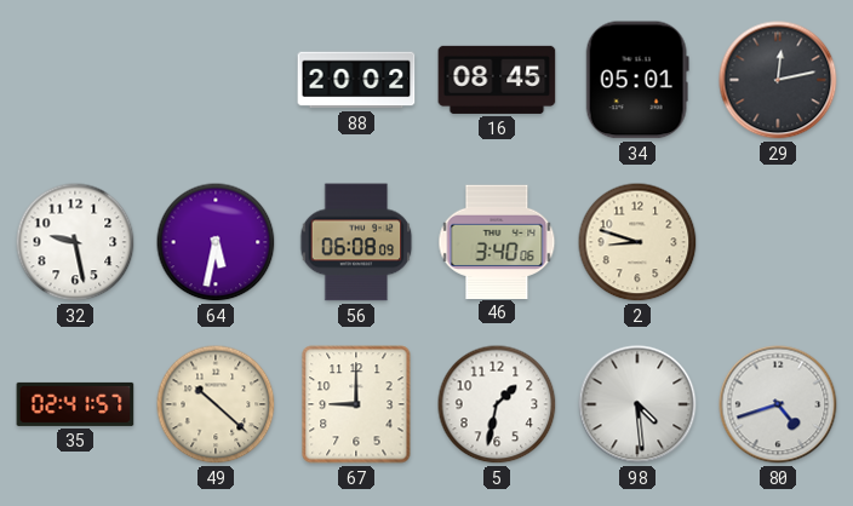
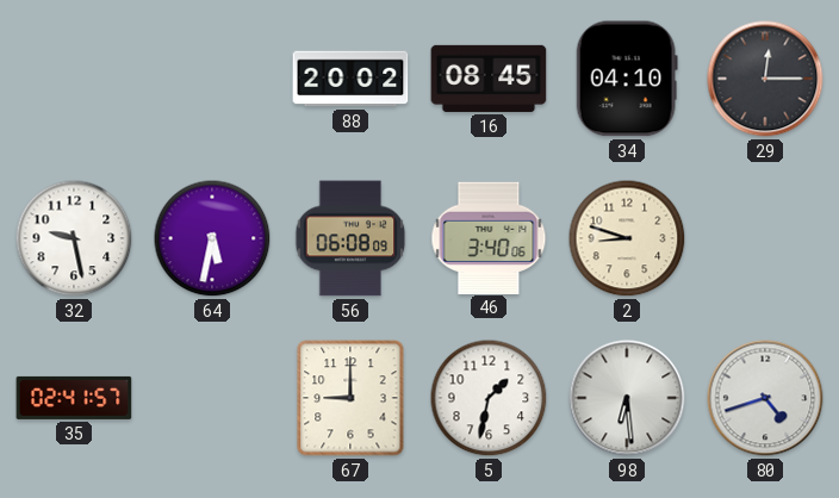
34: 05:01 -> 04:10
29: 12:13 -> 12:15
49: 10:22 -> none
98: 4:29 -> 6:29
